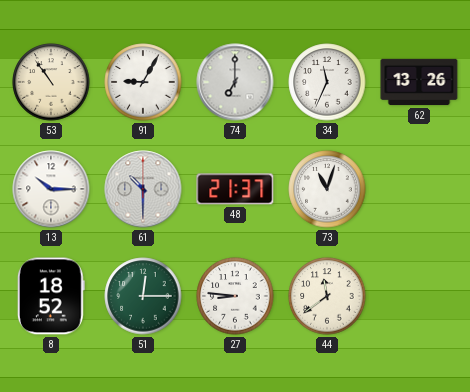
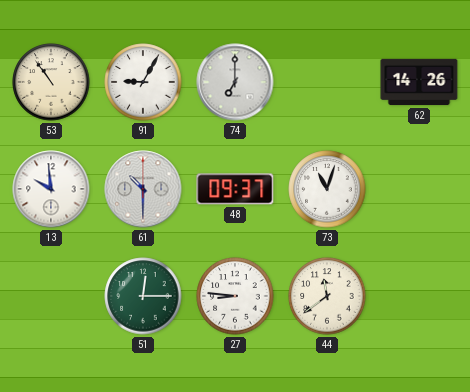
34: 11:34 -> none
62: 13:26 -> 14:26
13: 10:15 -> 9:59
48: 21:37 -> 09:37
8: 18:52 -> none
